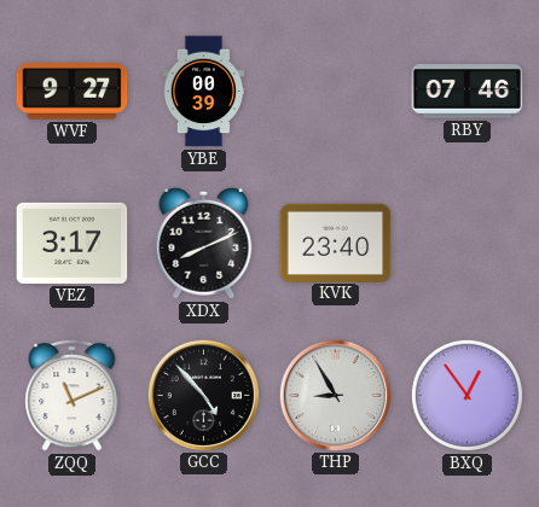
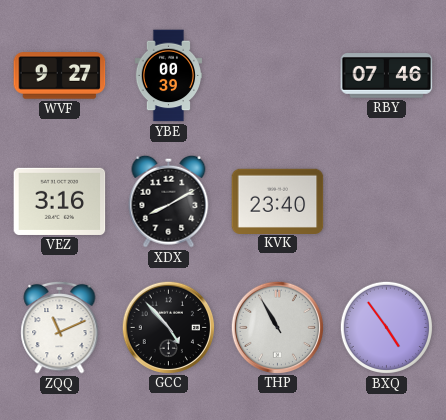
VEZ: 3:17 -> 3:16
XDX: 8:11 -> 8:10
THP: 8:55 -> 10:55
BXQ: 12:54 -> 4:54
